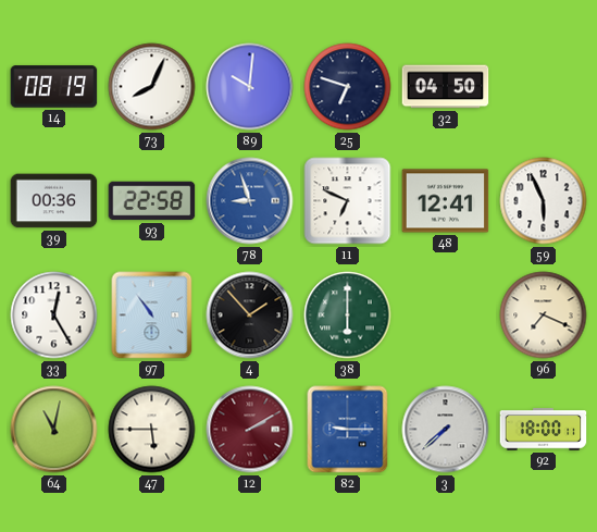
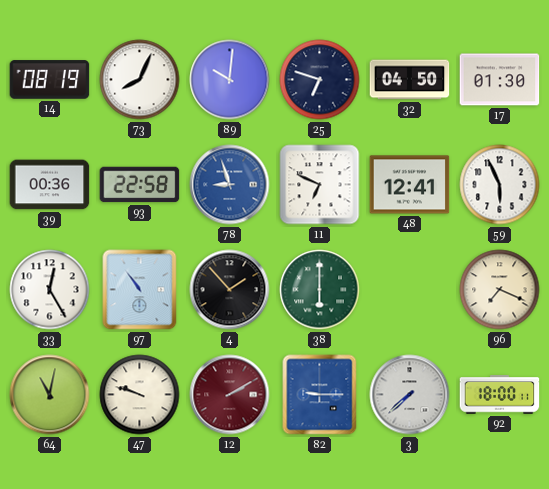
17: none -> 01:30
47: 5:45 -> 9:48
